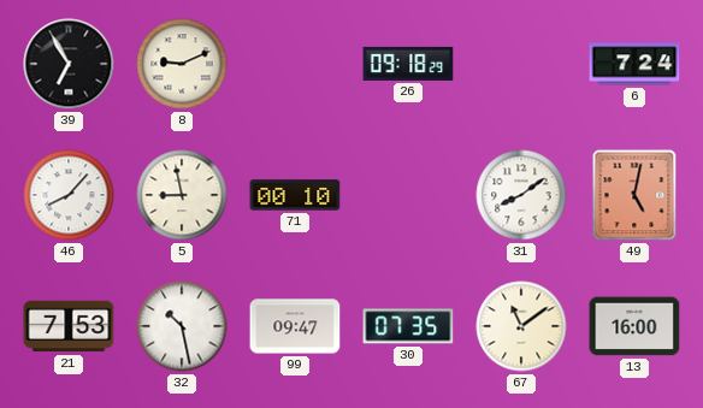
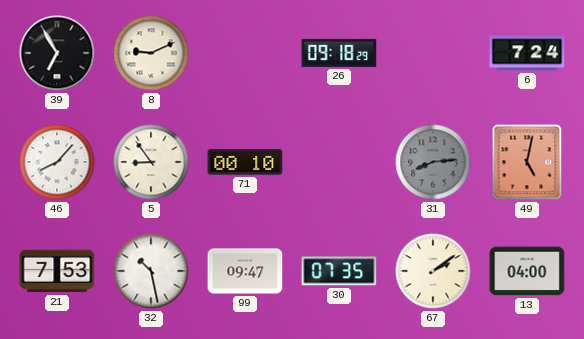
5: 8:58 -> 8:54
31: 8:09 -> 8:14
31 dial: white -> grey
67: 11:09 -> 2:09
13: 16:00 -> 04:00
